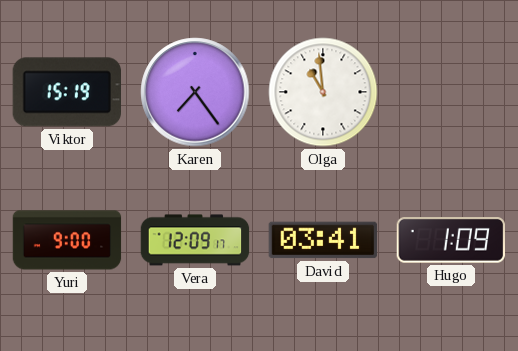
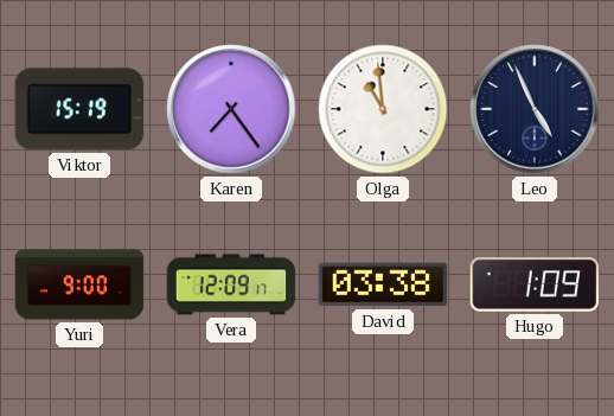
Leo: none -> 4:56
David: 03:41 -> 03:38
